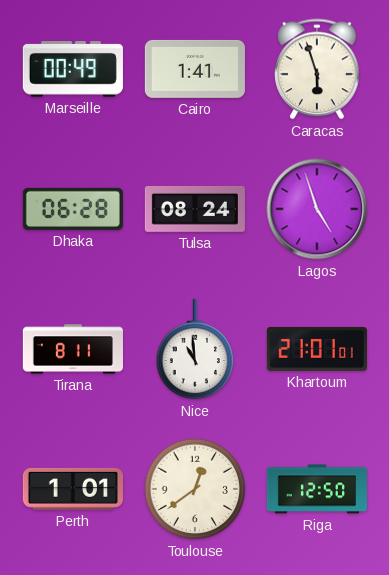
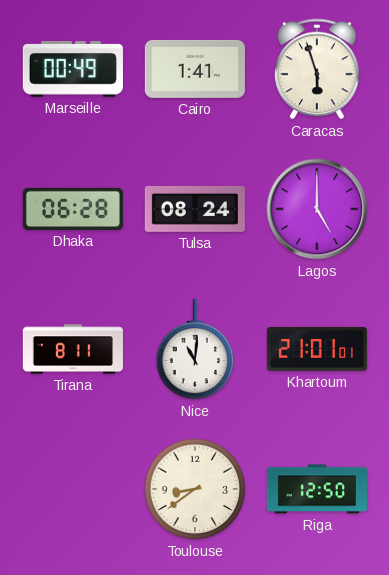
Lagos: 4:57 -> 5:00
Nice: 10:59 -> 11:01
Perth: 1:01 -> none
Toulouse: 12:39 -> 8:39
